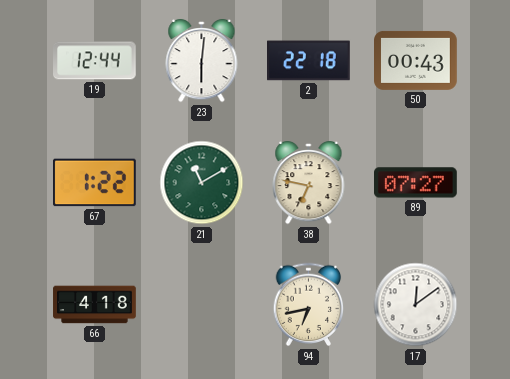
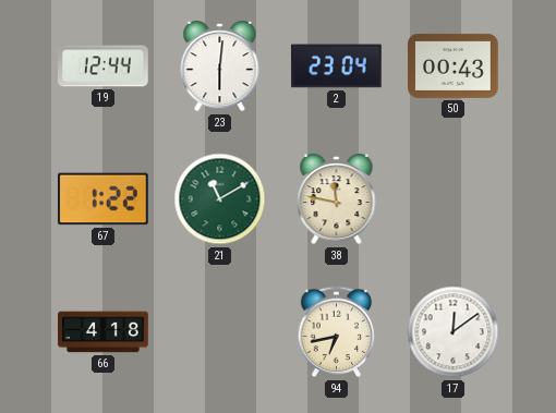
2: 22:18 -> 23:04
38: 6:47 -> 11:47
89: 07:27 -> none
